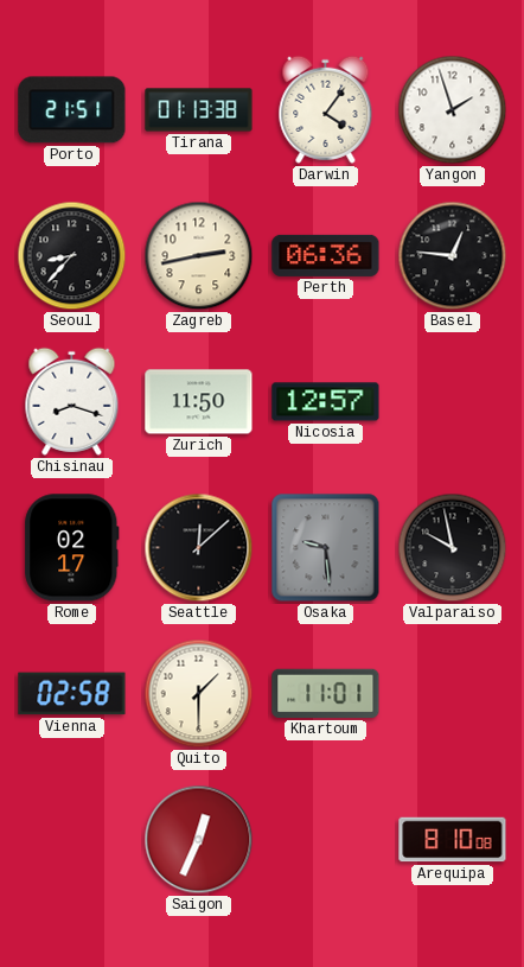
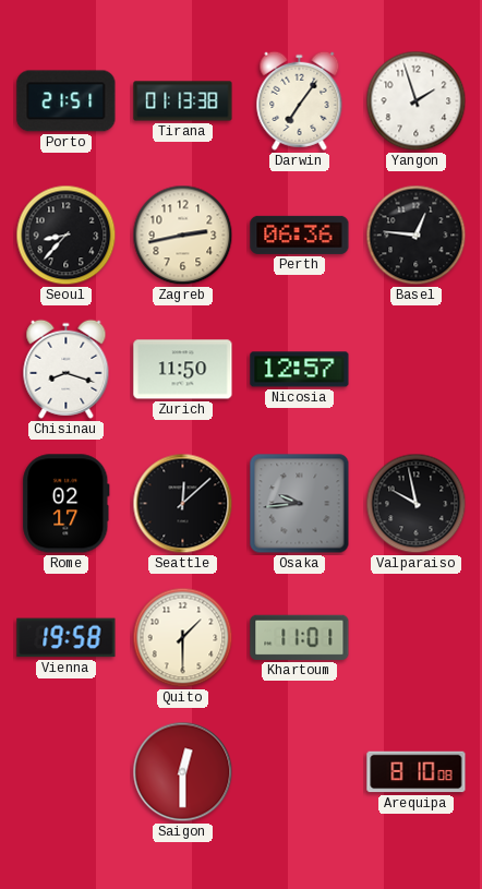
Darwin: 4:06 -> 7:06
Osaka: 9:29 -> 9:44
Vienna: 02:58 -> 19:58
Saigon: 12:34 -> 12:30
